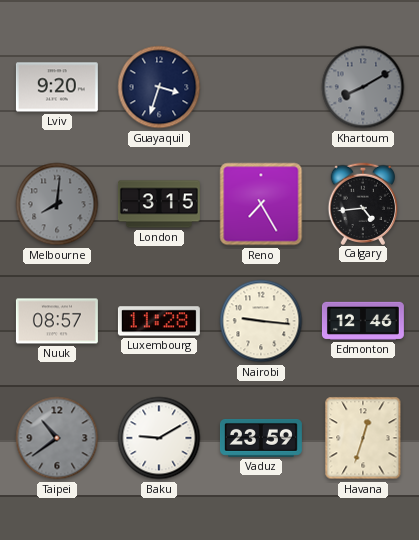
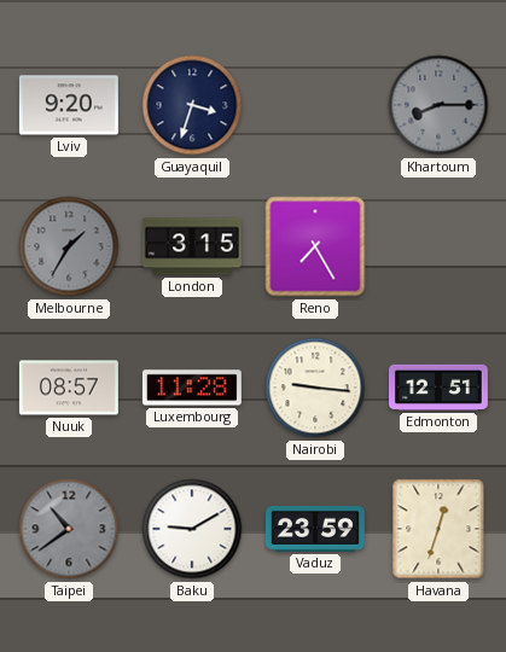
Khartoum: 8:10 -> 8:15
Melbourne: 8:01 -> 1:35
Calgary: 4:44 -> none
Edmonton: 12:46 -> 12:51
